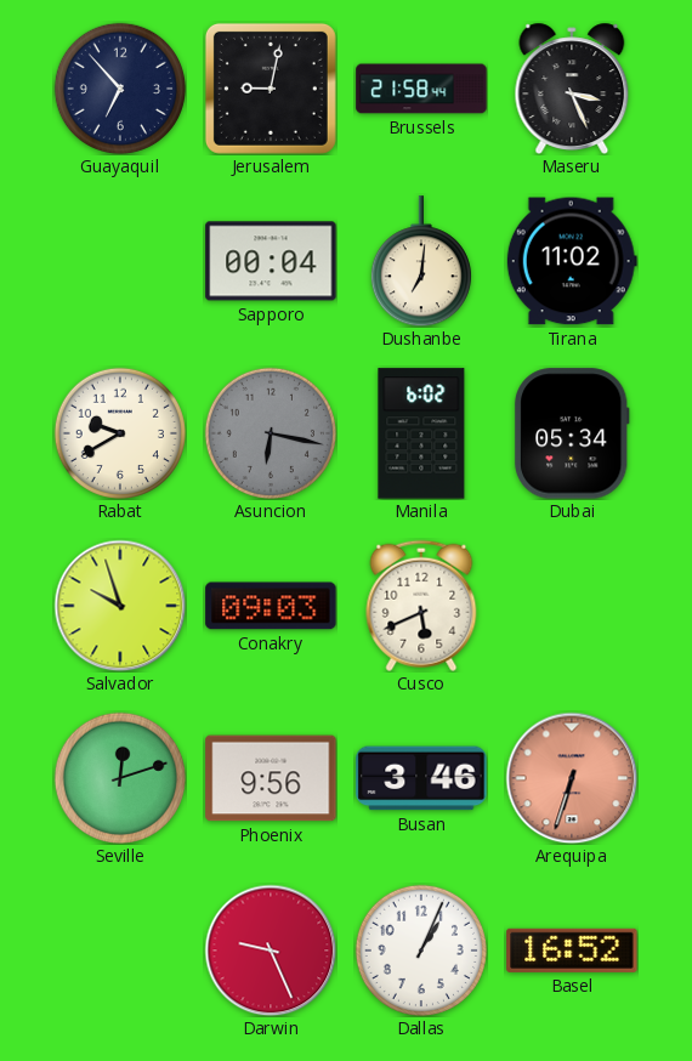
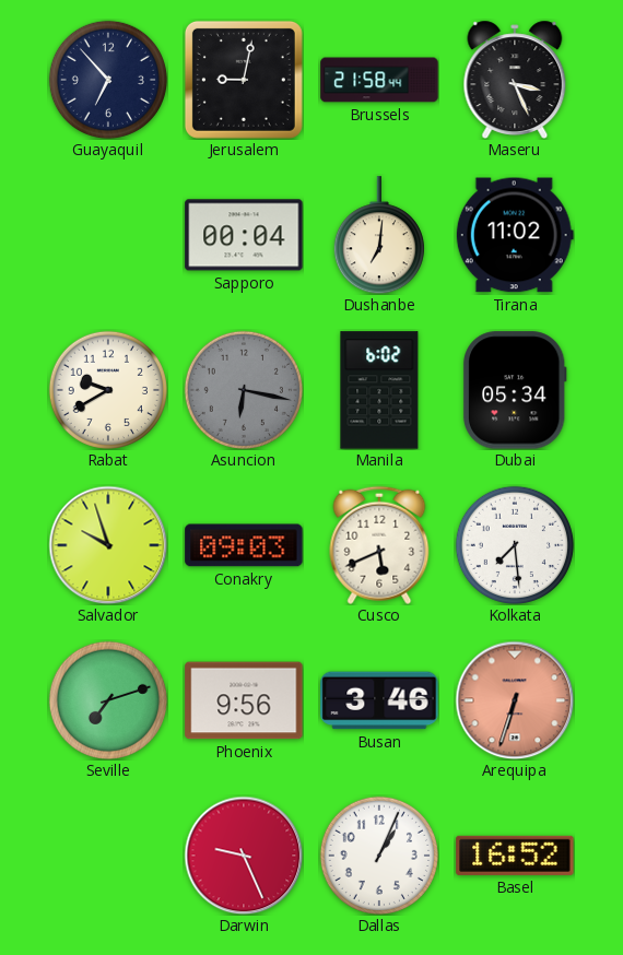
Kolkata: none -> 7:29
Seville: 12:12 -> 7:12
